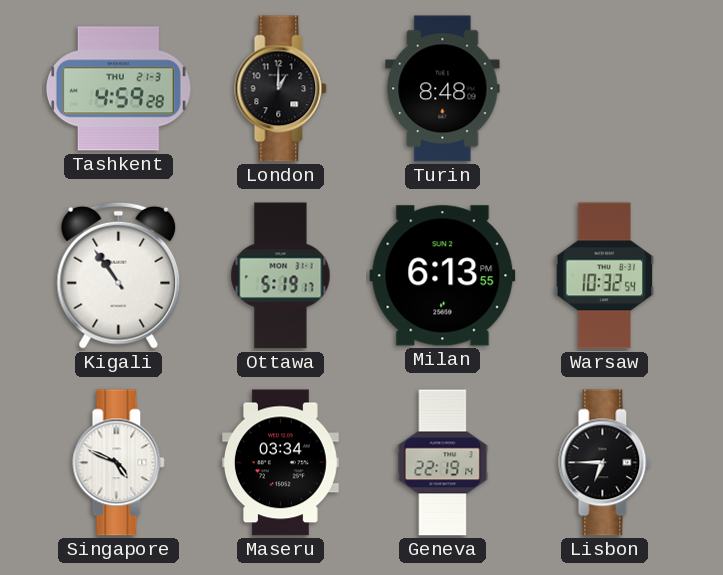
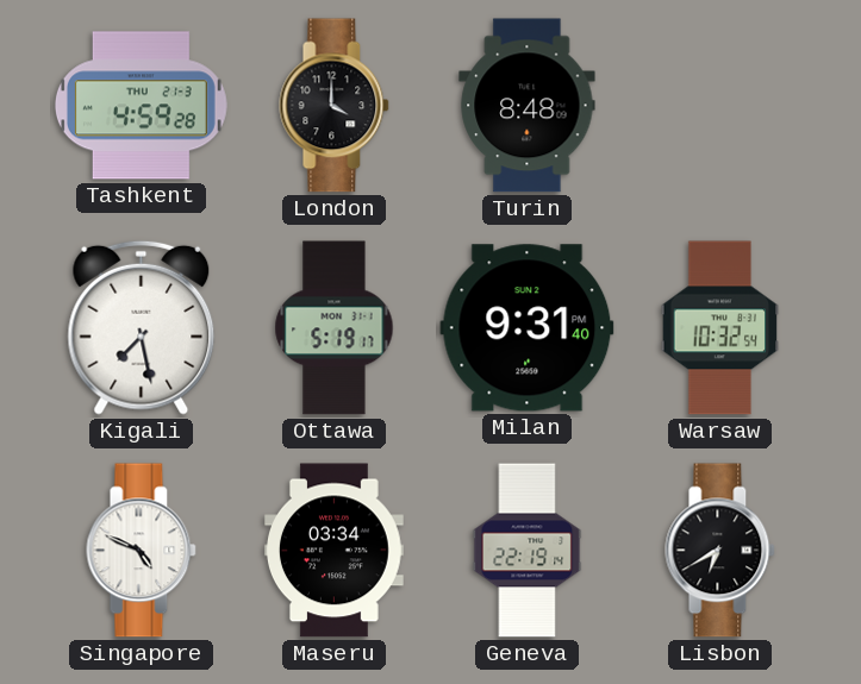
London: 1:00 -> 4:00
Kigali: 10:54 -> 7:28
Milan: 6:13 -> 9:31
Lisbon: 6:45 -> 6:40
